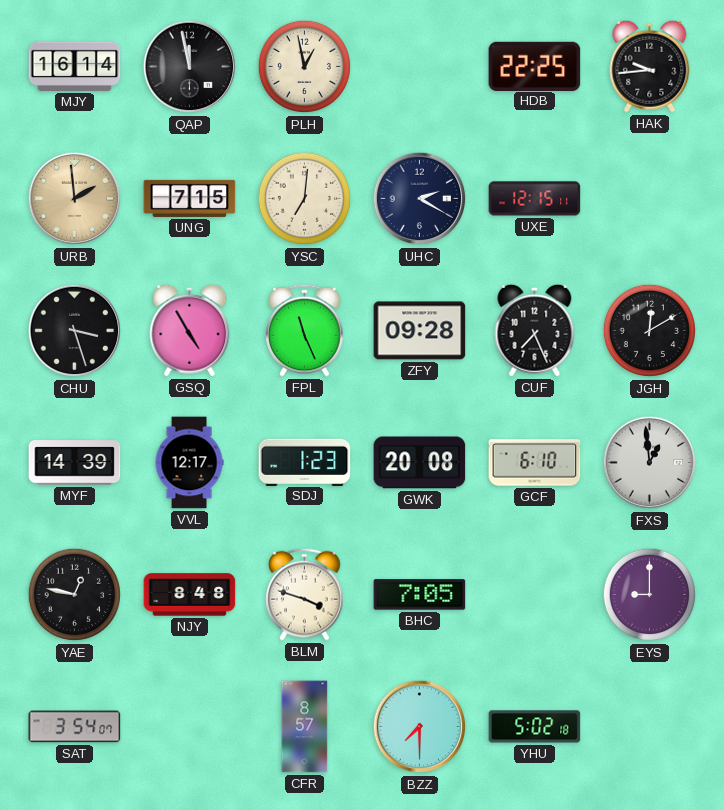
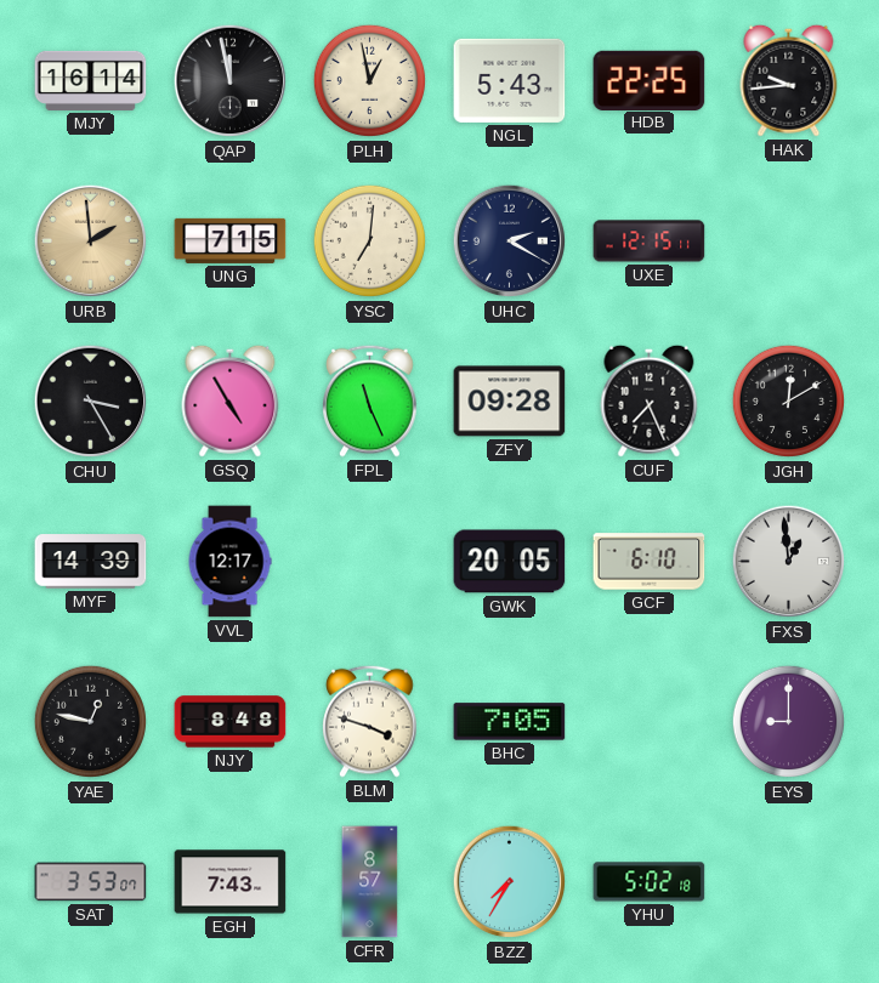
NGL: none -> 5:43
CHU: 3:27 -> 3:25
SDJ: 1:23 -> none
GWK: 20:08 -> 20:05
SAT: 3:54 -> 3:53
EGH: none -> 7:43
BZZ: 7:30 -> 7:35
